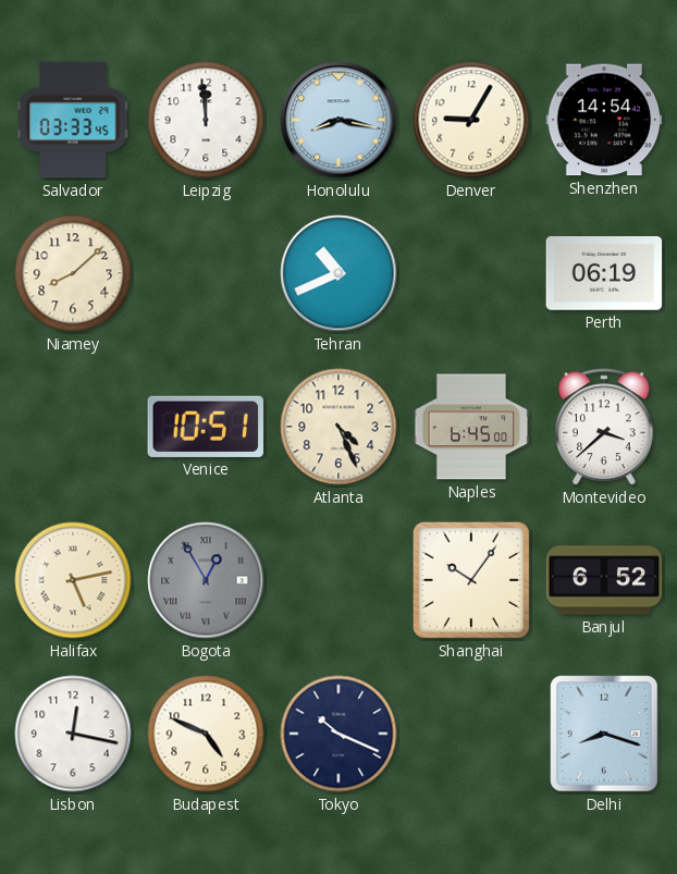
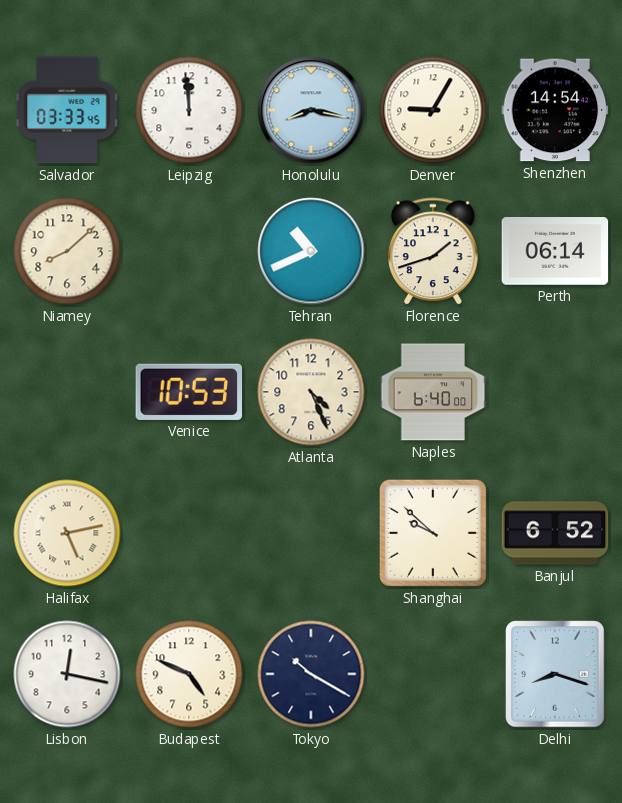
Florence: none -> 1:42
Perth: 06:19 -> 06:14
Venice: 10:51 -> 10:53
Naples: 6:45 -> 6:40
Montevideo: 3:38 -> none
Bogota: 12:55 -> none
Shanghai: 10:06 -> 9:52
Tokyo: 10:19 -> 10:20
